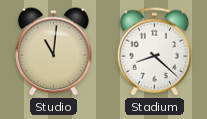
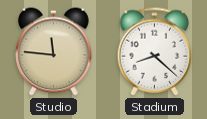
Studio: 11:01 -> 11:46
